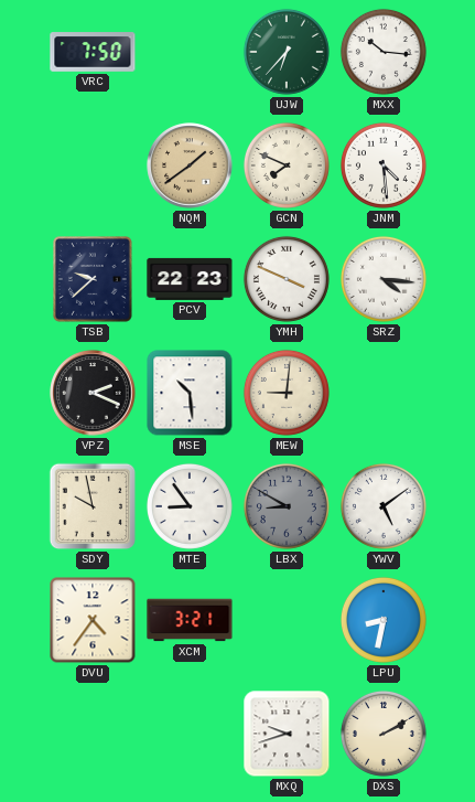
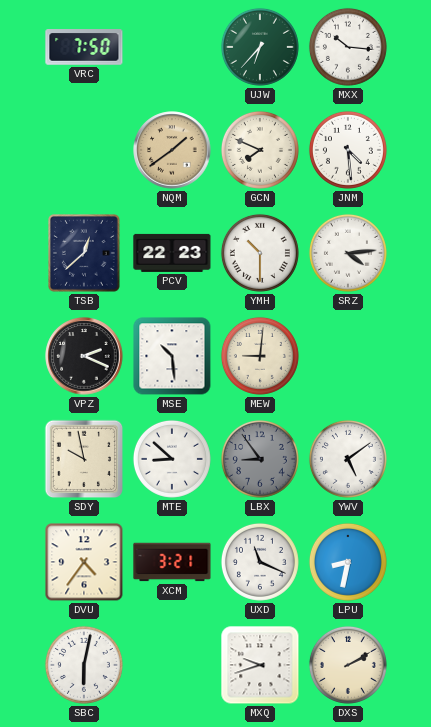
TSB: 9:38 -> 12:38
YMH: 3:49 -> 10:30
SRZ: 4:16 -> 4:14
MTE: 8:54 -> 8:52
LBX: 8:50 -> 8:54
UXD: none -> 11:19
SBC: none -> 6:02
